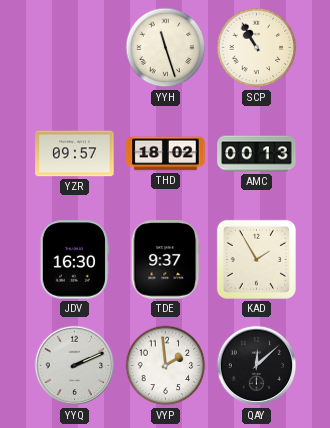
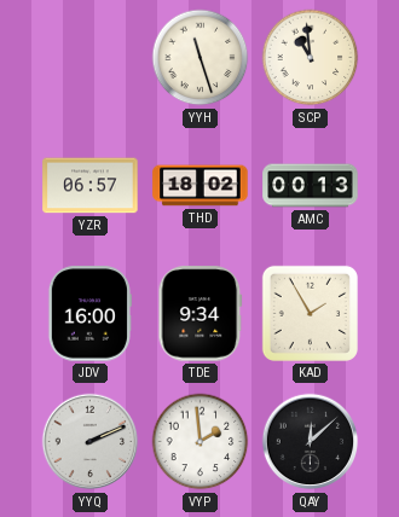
SCP: 10:55 -> 10:59
YZR: 09:57 -> 06:57
JDV: 16:30 -> 16:00
TDE: 9:37 -> 9:34
